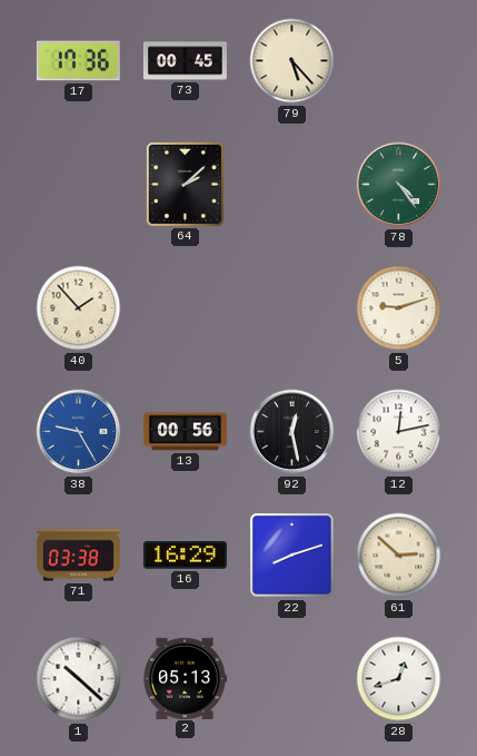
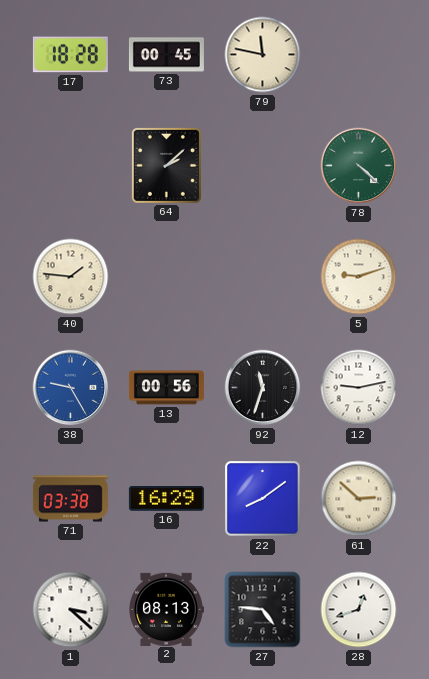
17: 17:36 -> 18:28
79: 5:23 -> 11:47
78: 4:24 -> 4:22
40: 1:53 -> 1:46
92: 12:28 -> 11:33
12: 12:13 -> 9:13
22: 8:12 -> 8:09
1: 10:22 -> 3:22
2: 05:13 -> 08:13
27: none -> 4:46
